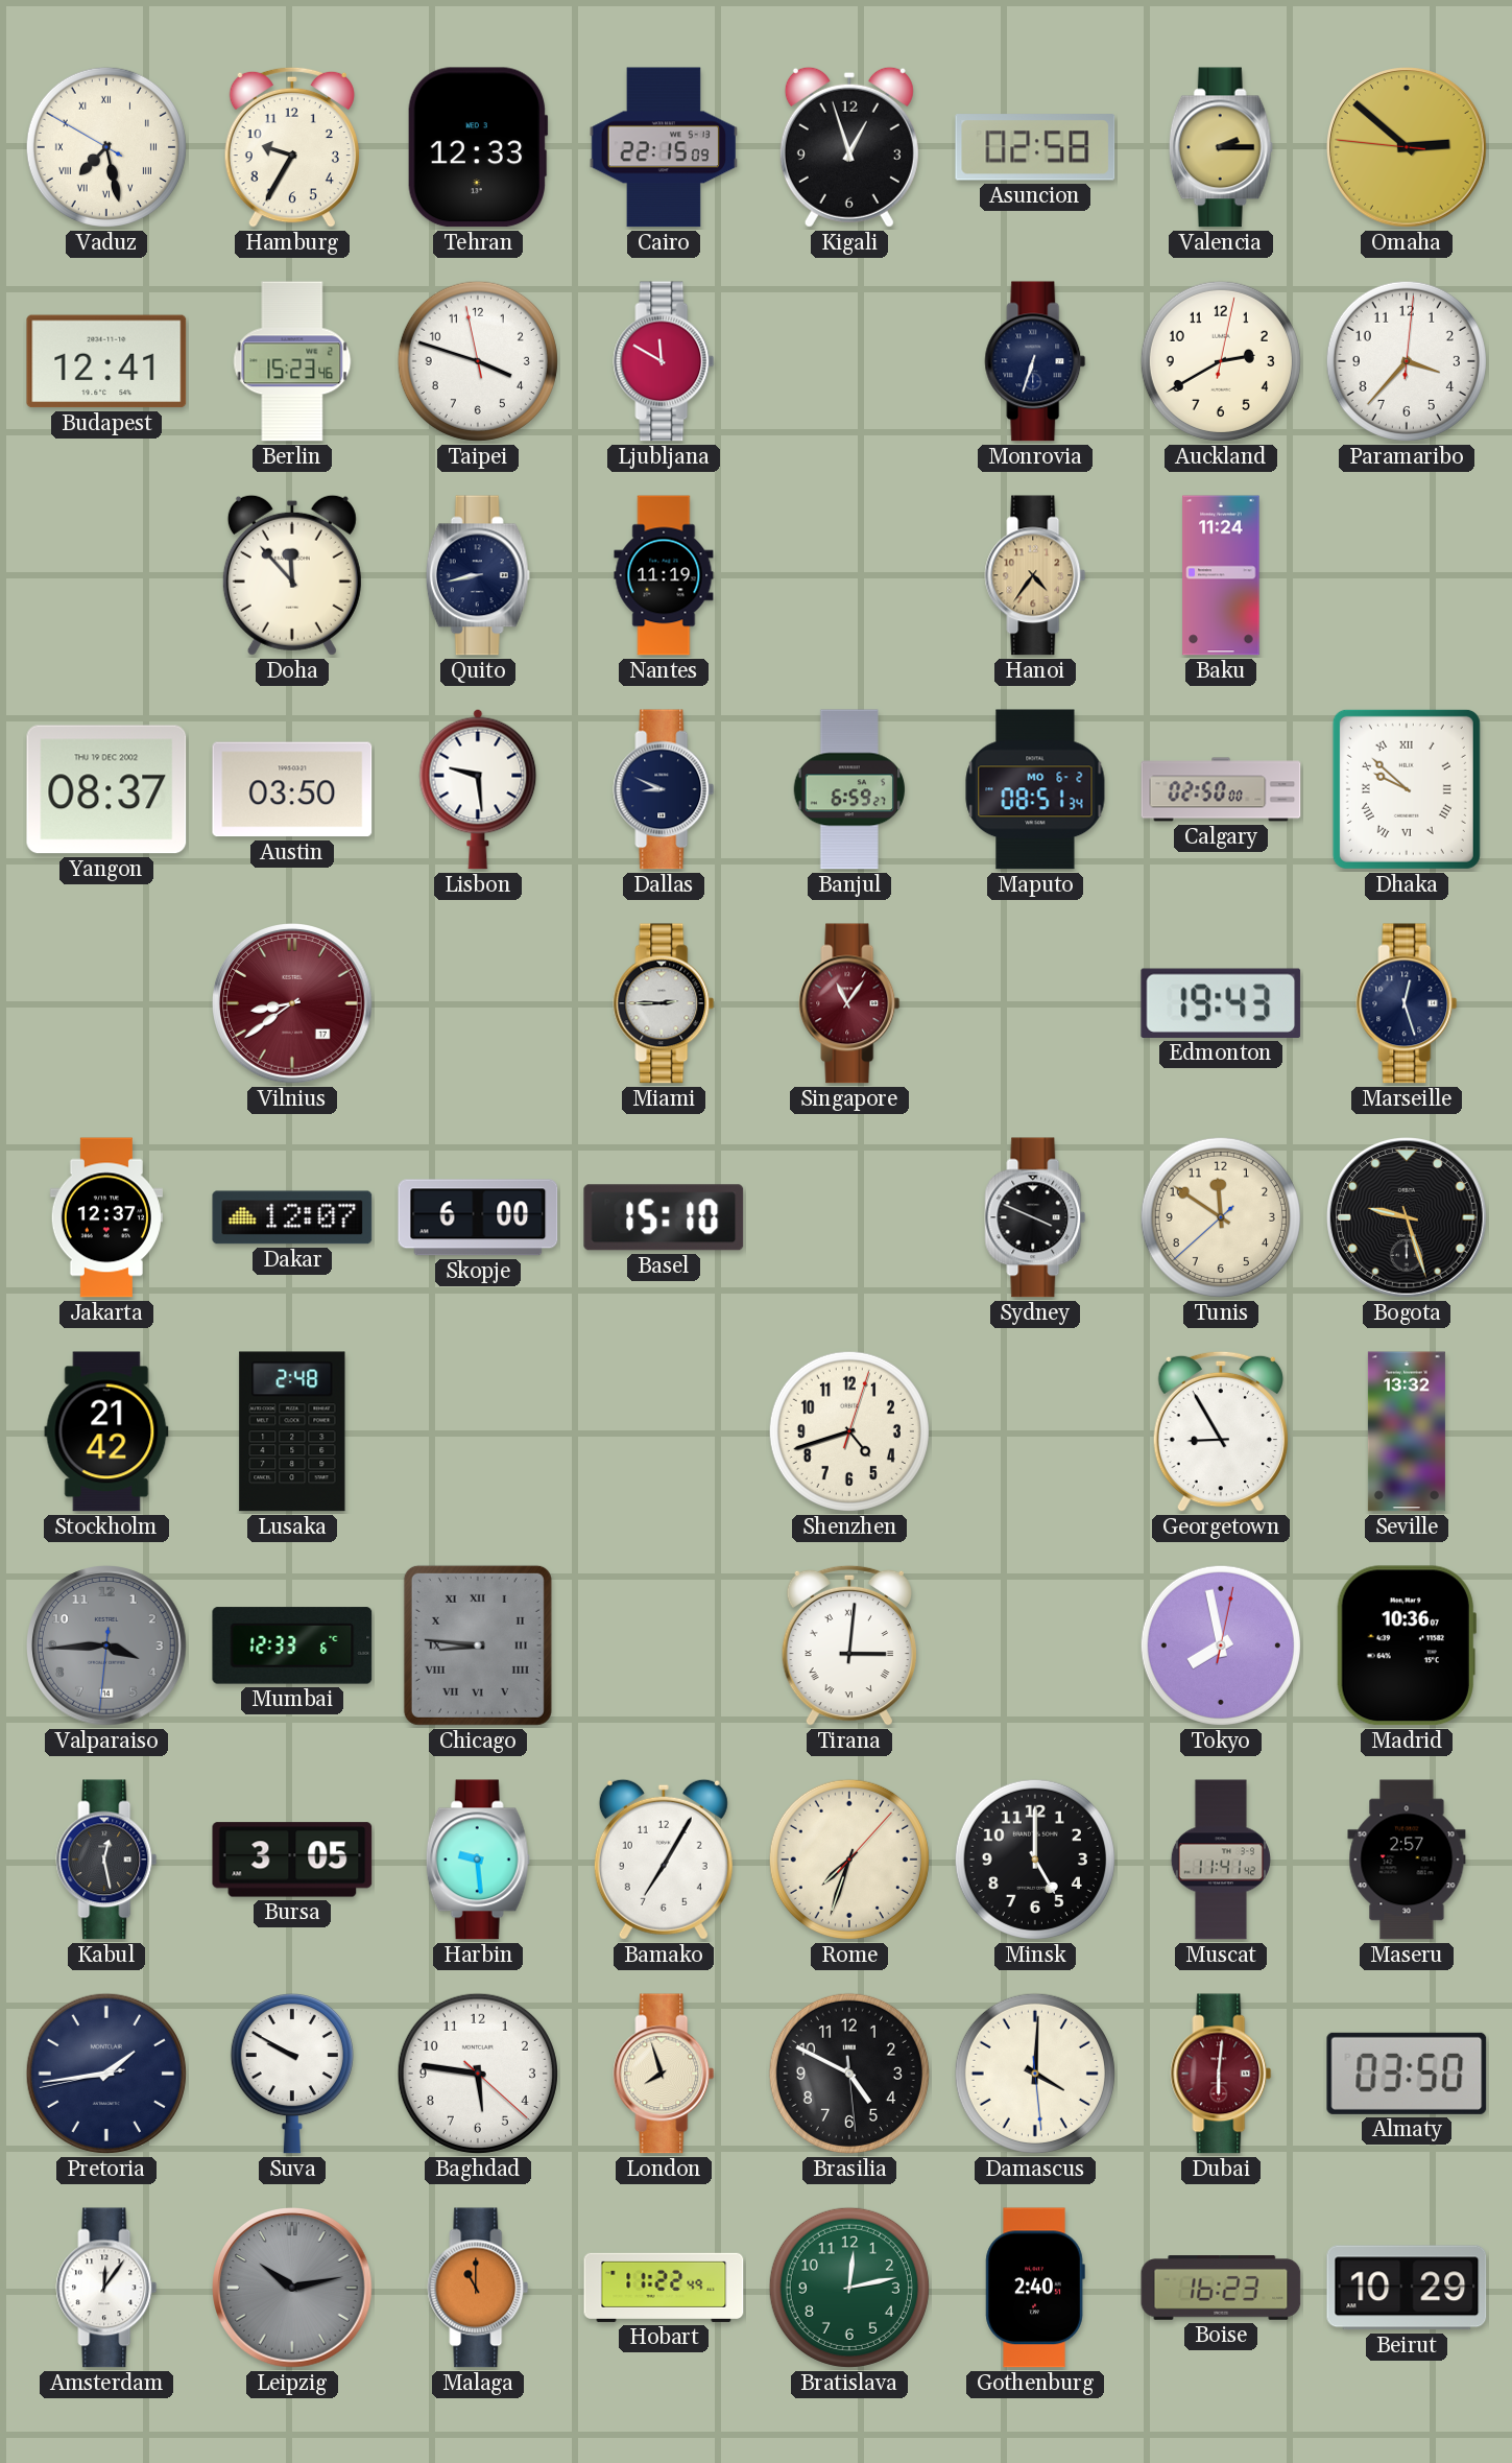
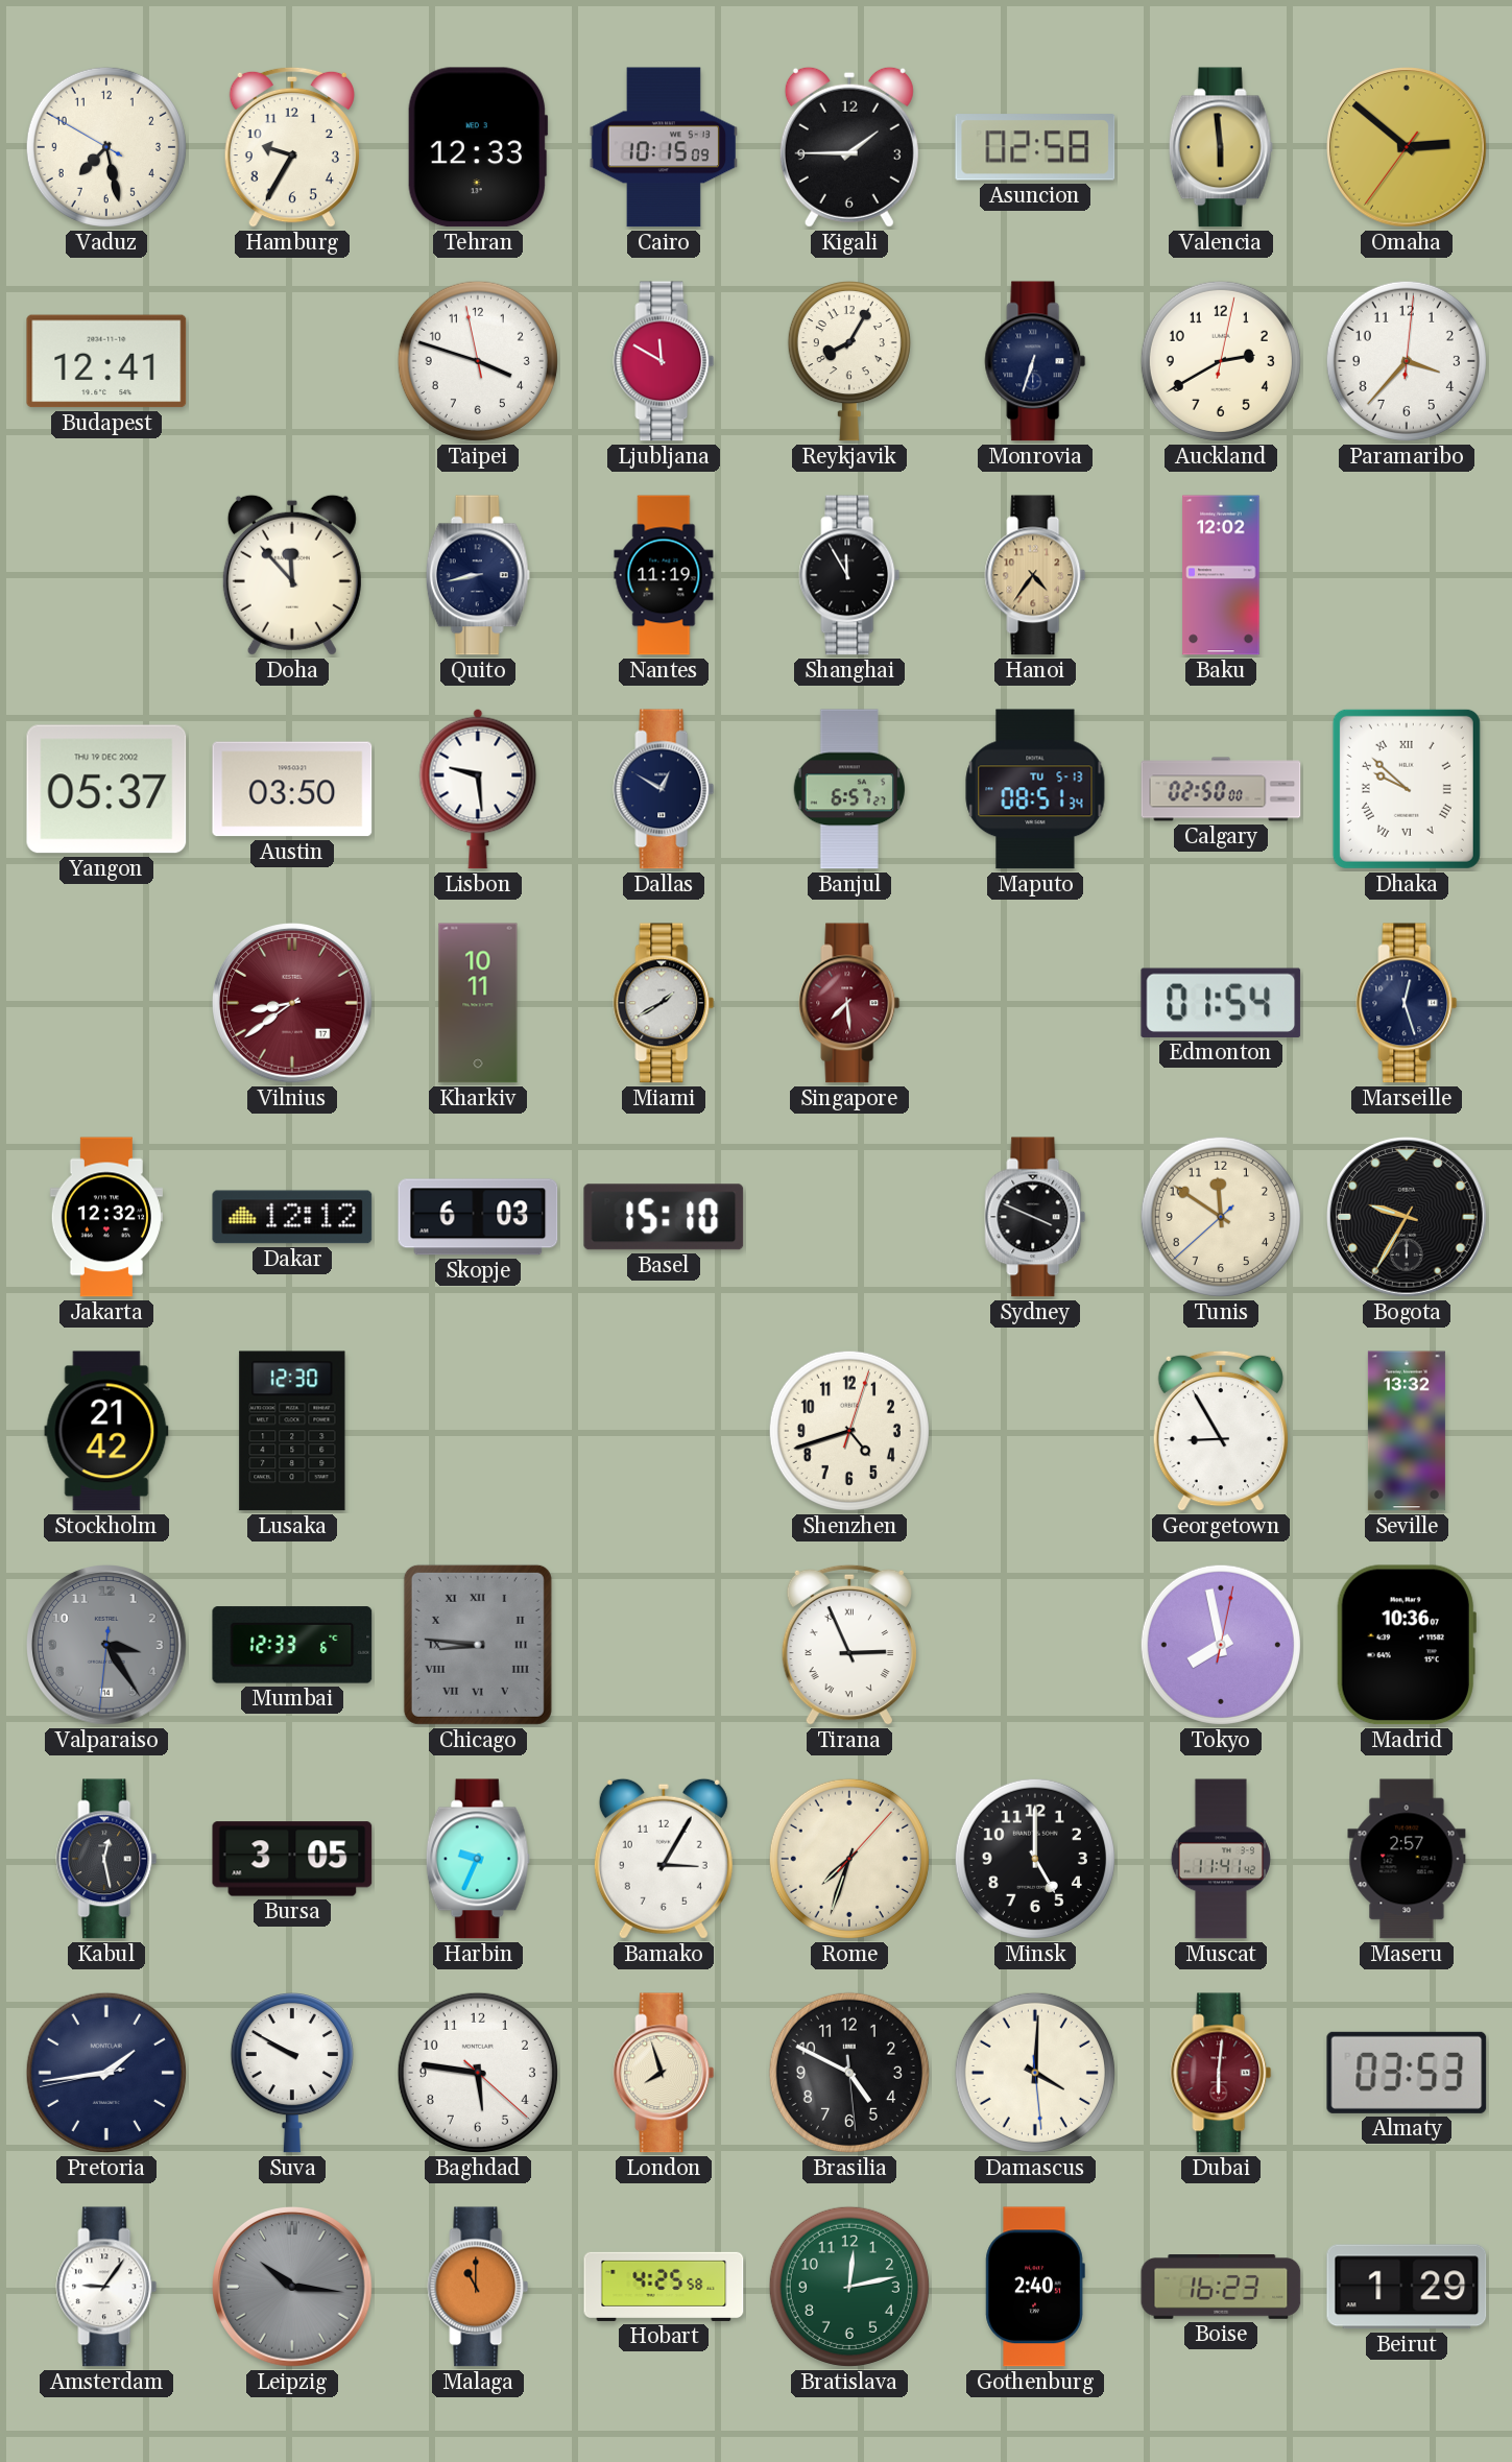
Vaduz numerals: Roman -> Arabic
Cairo: 22:15 -> 10:15
Kigali: 12:57 -> 1:45
Valencia: 2:15 -> 5:59
Omaha: 2:51:46 -> 2:51:36
Berlin: 15:23 -> none
Reykjavik: none -> 8:05
Shanghai: none -> 11:55
Baku: 11:24 -> 12:02
Yangon: 08:37 -> 05:37
Dallas: 8:49 -> 12:50
Banjul: 6:59 -> 6:57
Maputo date: MO 6-2 -> TU 5-13
Kharkiv: none -> 10:11
Miami: 2:45 -> 1:40
Singapore: 11:06 -> 7:29
Edmonton: 19:43 -> 01:54
Jakarta: 12:37 -> 12:32
Dakar: 12:07 -> 12:12
Skopje: 6:00 -> 6:03
Bogota: 9:27 -> 9:35
Lusaka: 2:48 -> 12:30
Valparaiso: 3:44 -> 3:24
Tirana: 3:01 -> 2:56
Harbin: 9:29 -> 9:34
Bamako: 7:05 -> 3:05
Almaty: 03:50 -> 03:53
Amsterdam: 12:06 -> 9:06
Leipzig: 10:13 -> 10:16
Hobart: 11:22 -> 4:25
Beirut: 10:29 -> 1:29
